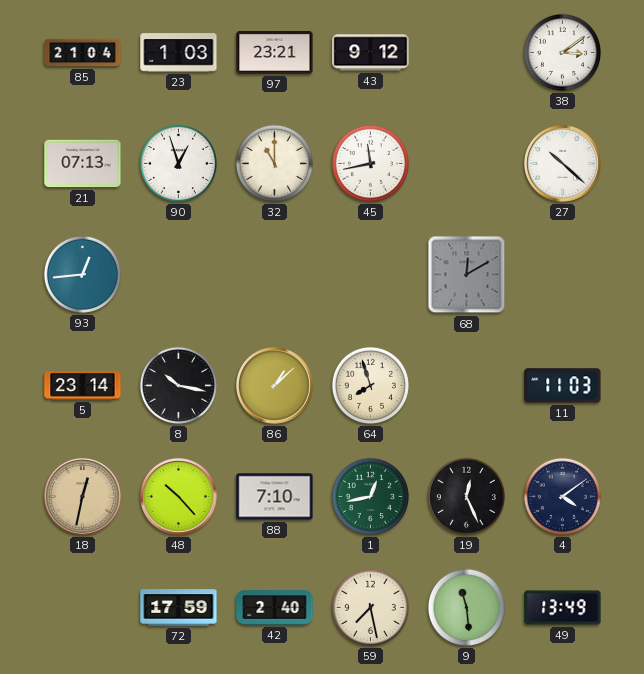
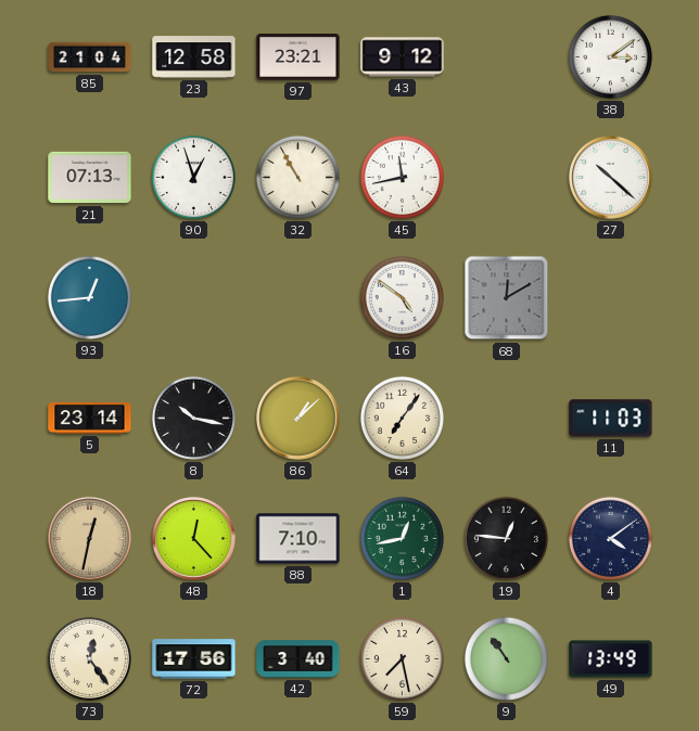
23: 1:03 -> 12:58
32: 11:00 -> 10:55
16: none -> 4:51
64: 7:57 -> 7:06
48: 10:23 -> 12:23
19: 12:26 -> 12:46
73: none -> 12:24
72: 17:59 -> 17:56
42: 2:40 -> 3:40
9: 11:29 -> 10:54
